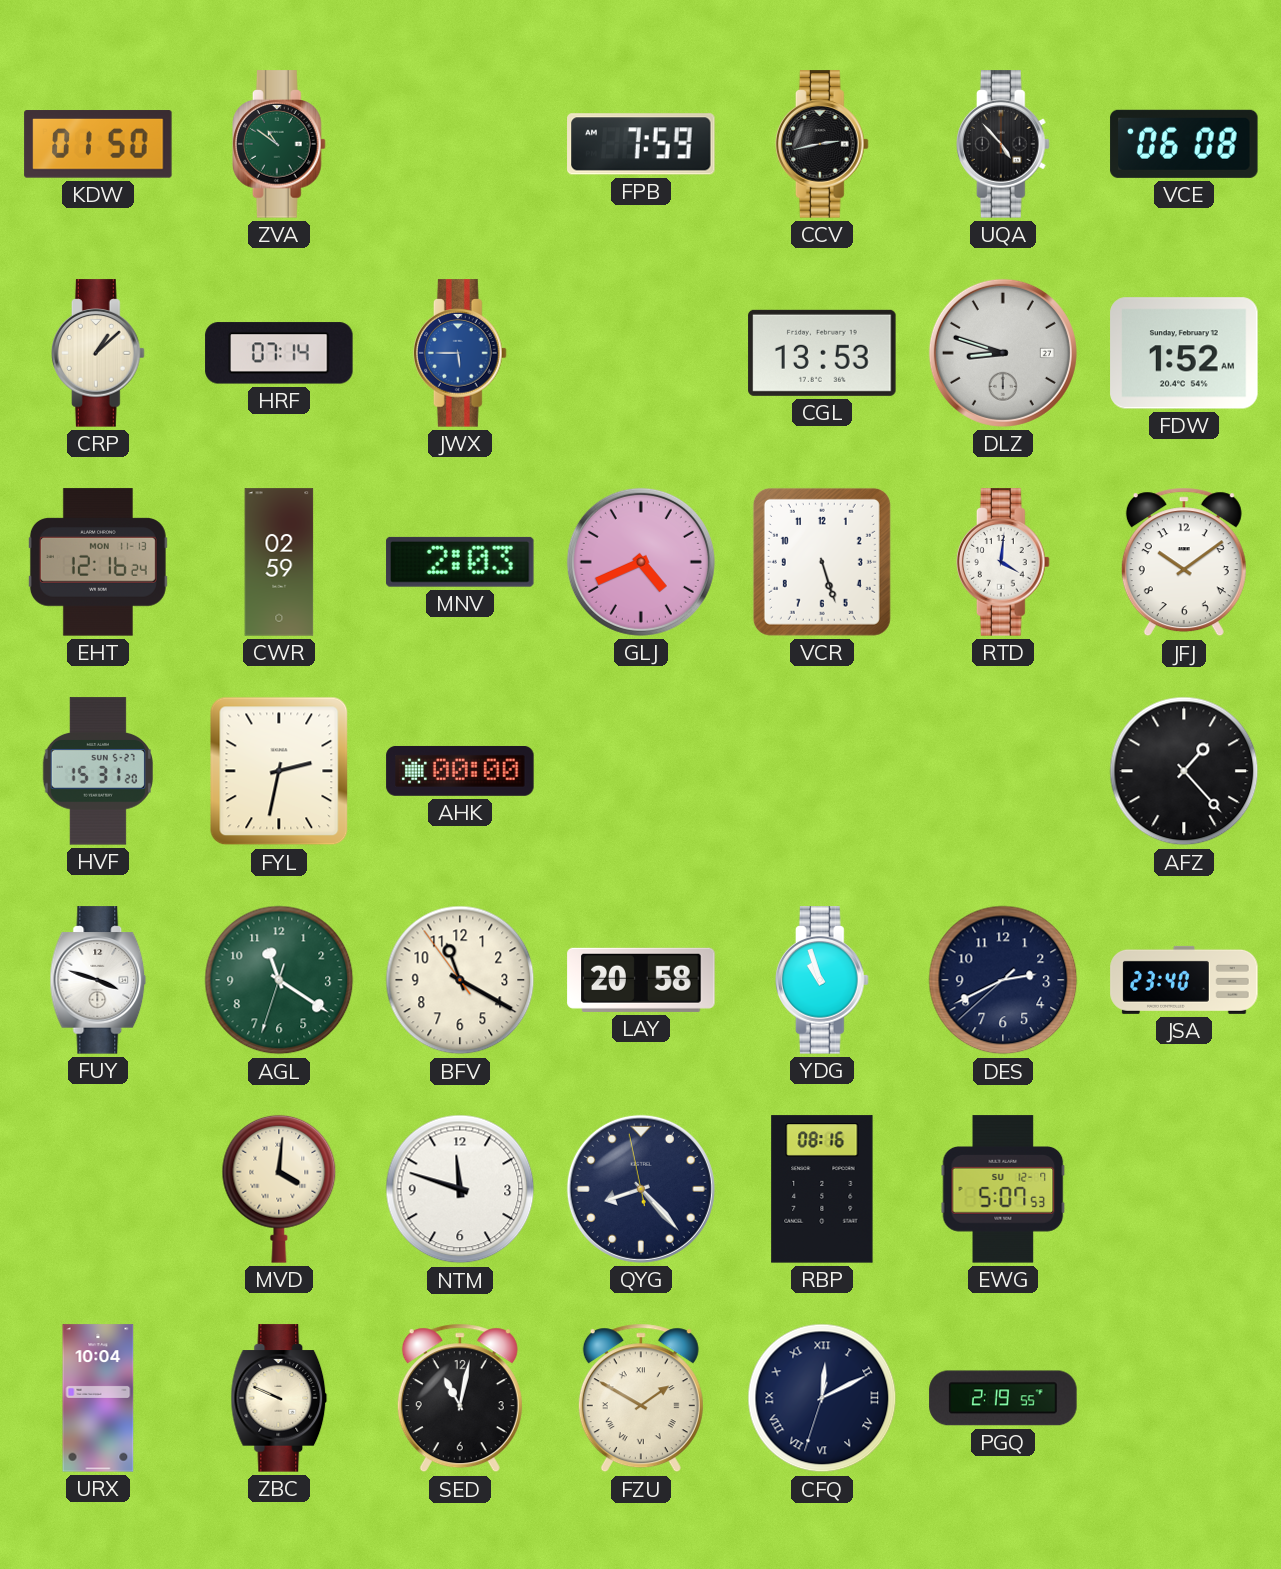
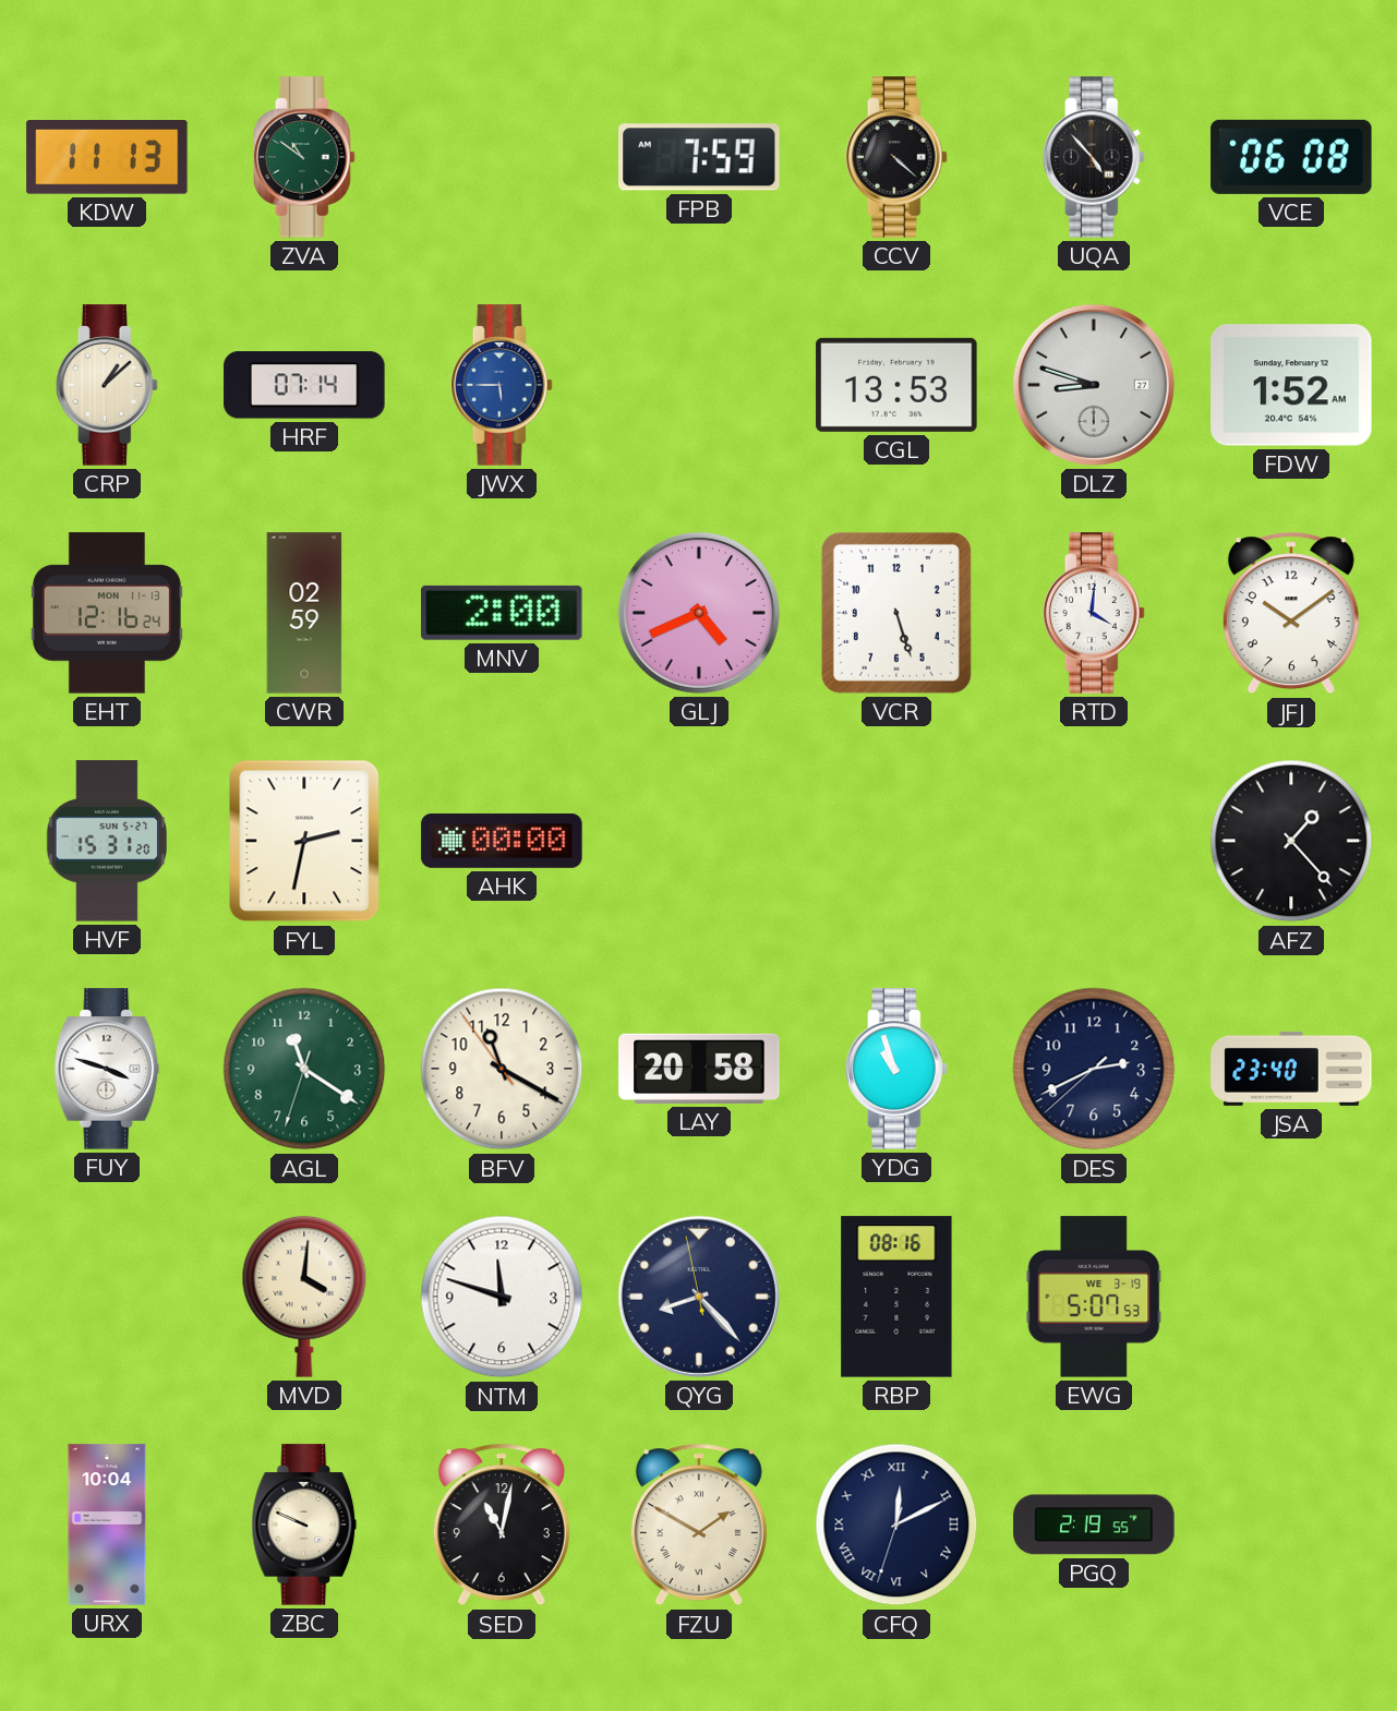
KDW: 01:50 -> 11:13
CCV: 2:43 -> 4:22
MNV: 2:03 -> 2:00
EWG date: SU 12-7 -> WE 3-19
